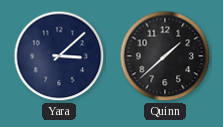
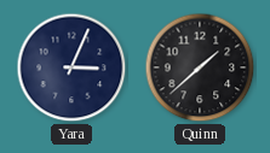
Yara: 3:08 -> 3:04
